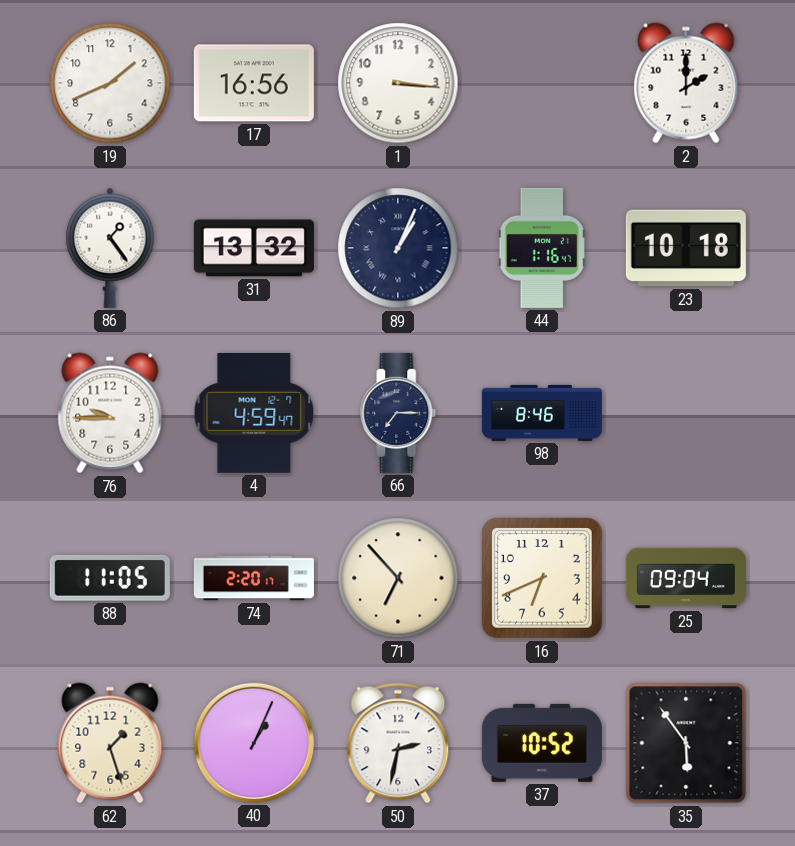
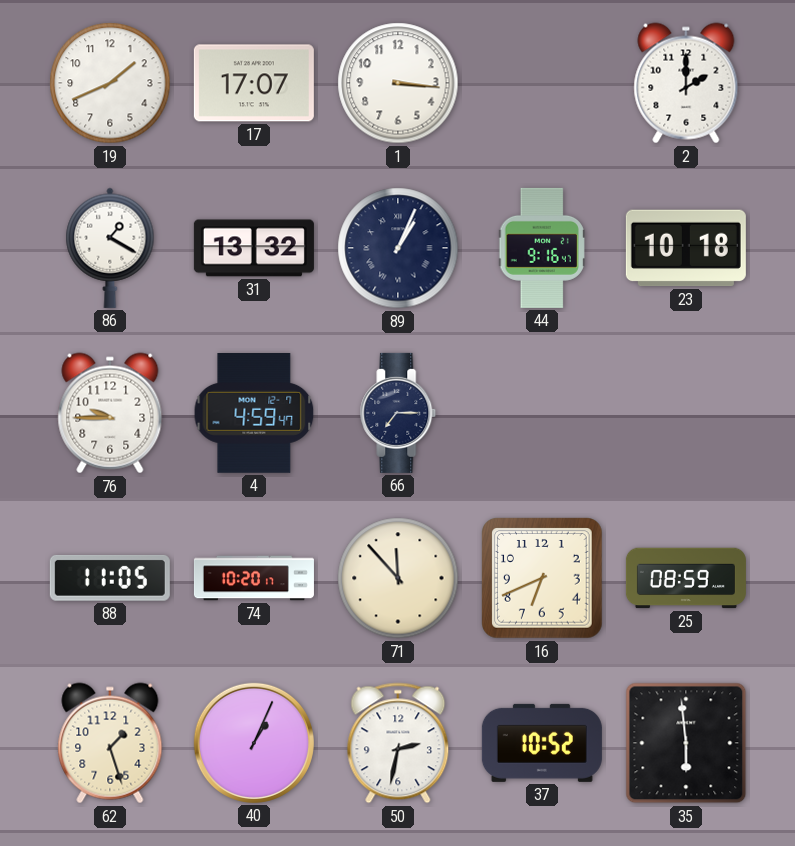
17: 16:56 -> 17:07
86: 1:24 -> 1:20
44: 1:16 -> 9:16
98: 8:46 -> none
74: 2:20 -> 10:20
71: 6:53 -> 11:53
25: 09:04 -> 08:59
35: 5:54 -> 5:59
